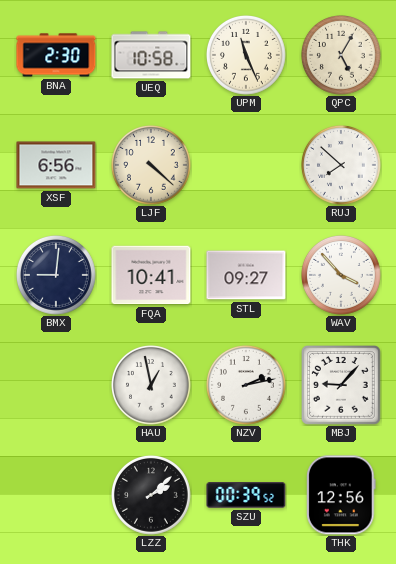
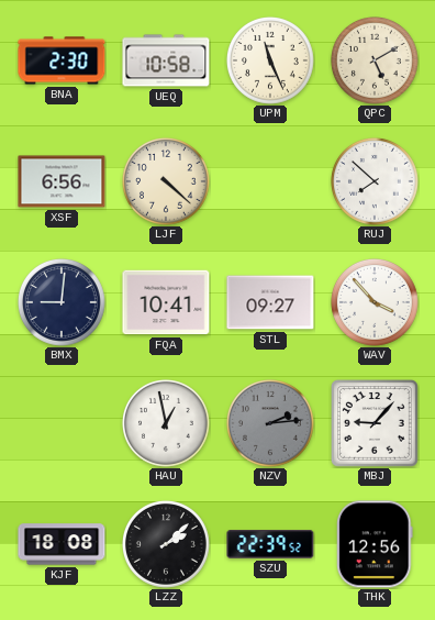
QPC: 5:05 -> 5:10
NZV: 2:13 -> 2:14
NZV dial: white -> grey
KJF: none -> 18:08
SZU: 00:39 -> 22:39
